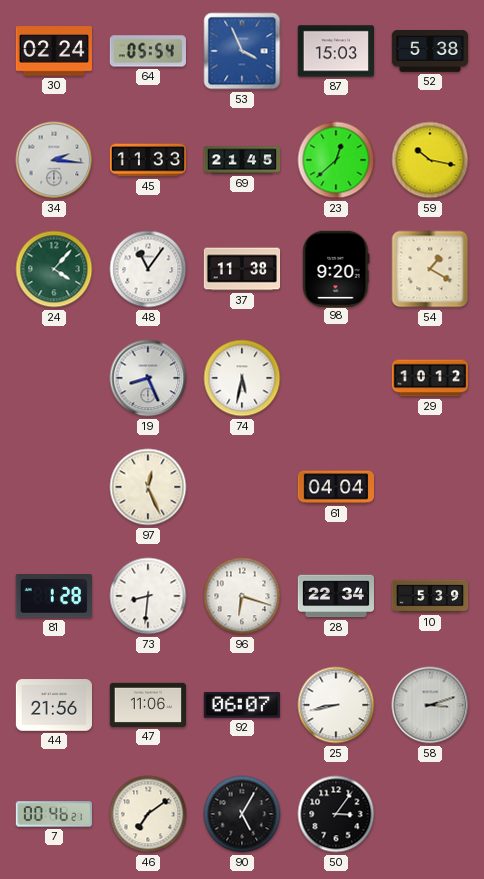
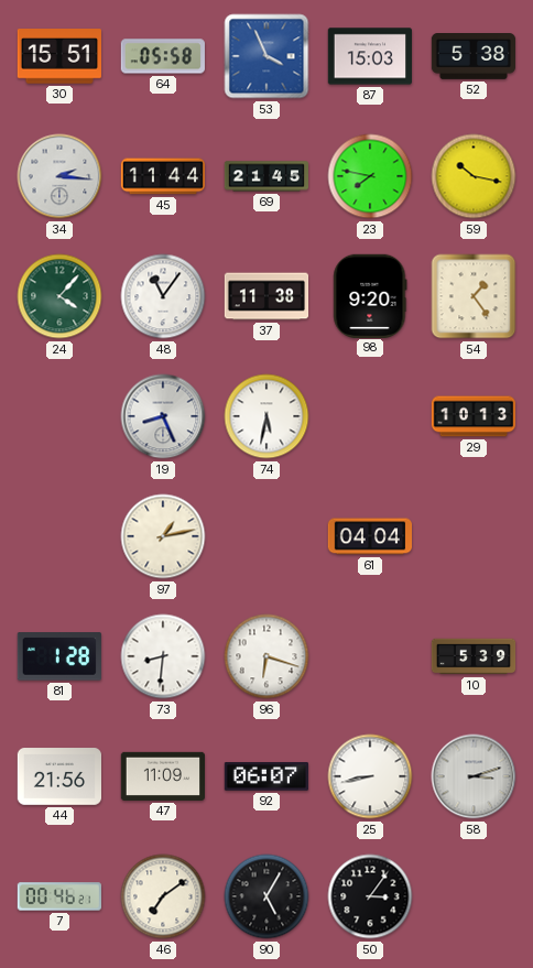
30: 02:24 -> 15:51
64: 05:54 -> 05:58
45: 11:33 -> 11:44
23: 12:38 -> 7:47
54: 1:20 -> 1:24
29: 10:12 -> 10:13
97: 12:26 -> 1:13
28: 22:34 -> none
47: 11:06 -> 11:09
